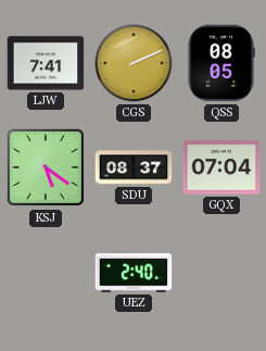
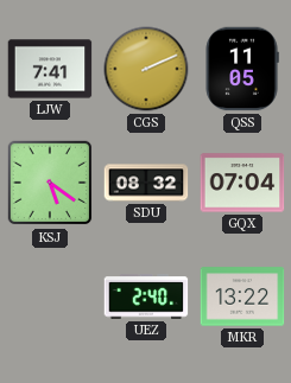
QSS: 08:05 -> 11:05
SDU: 08:37 -> 08:32
MKR: none -> 13:22
